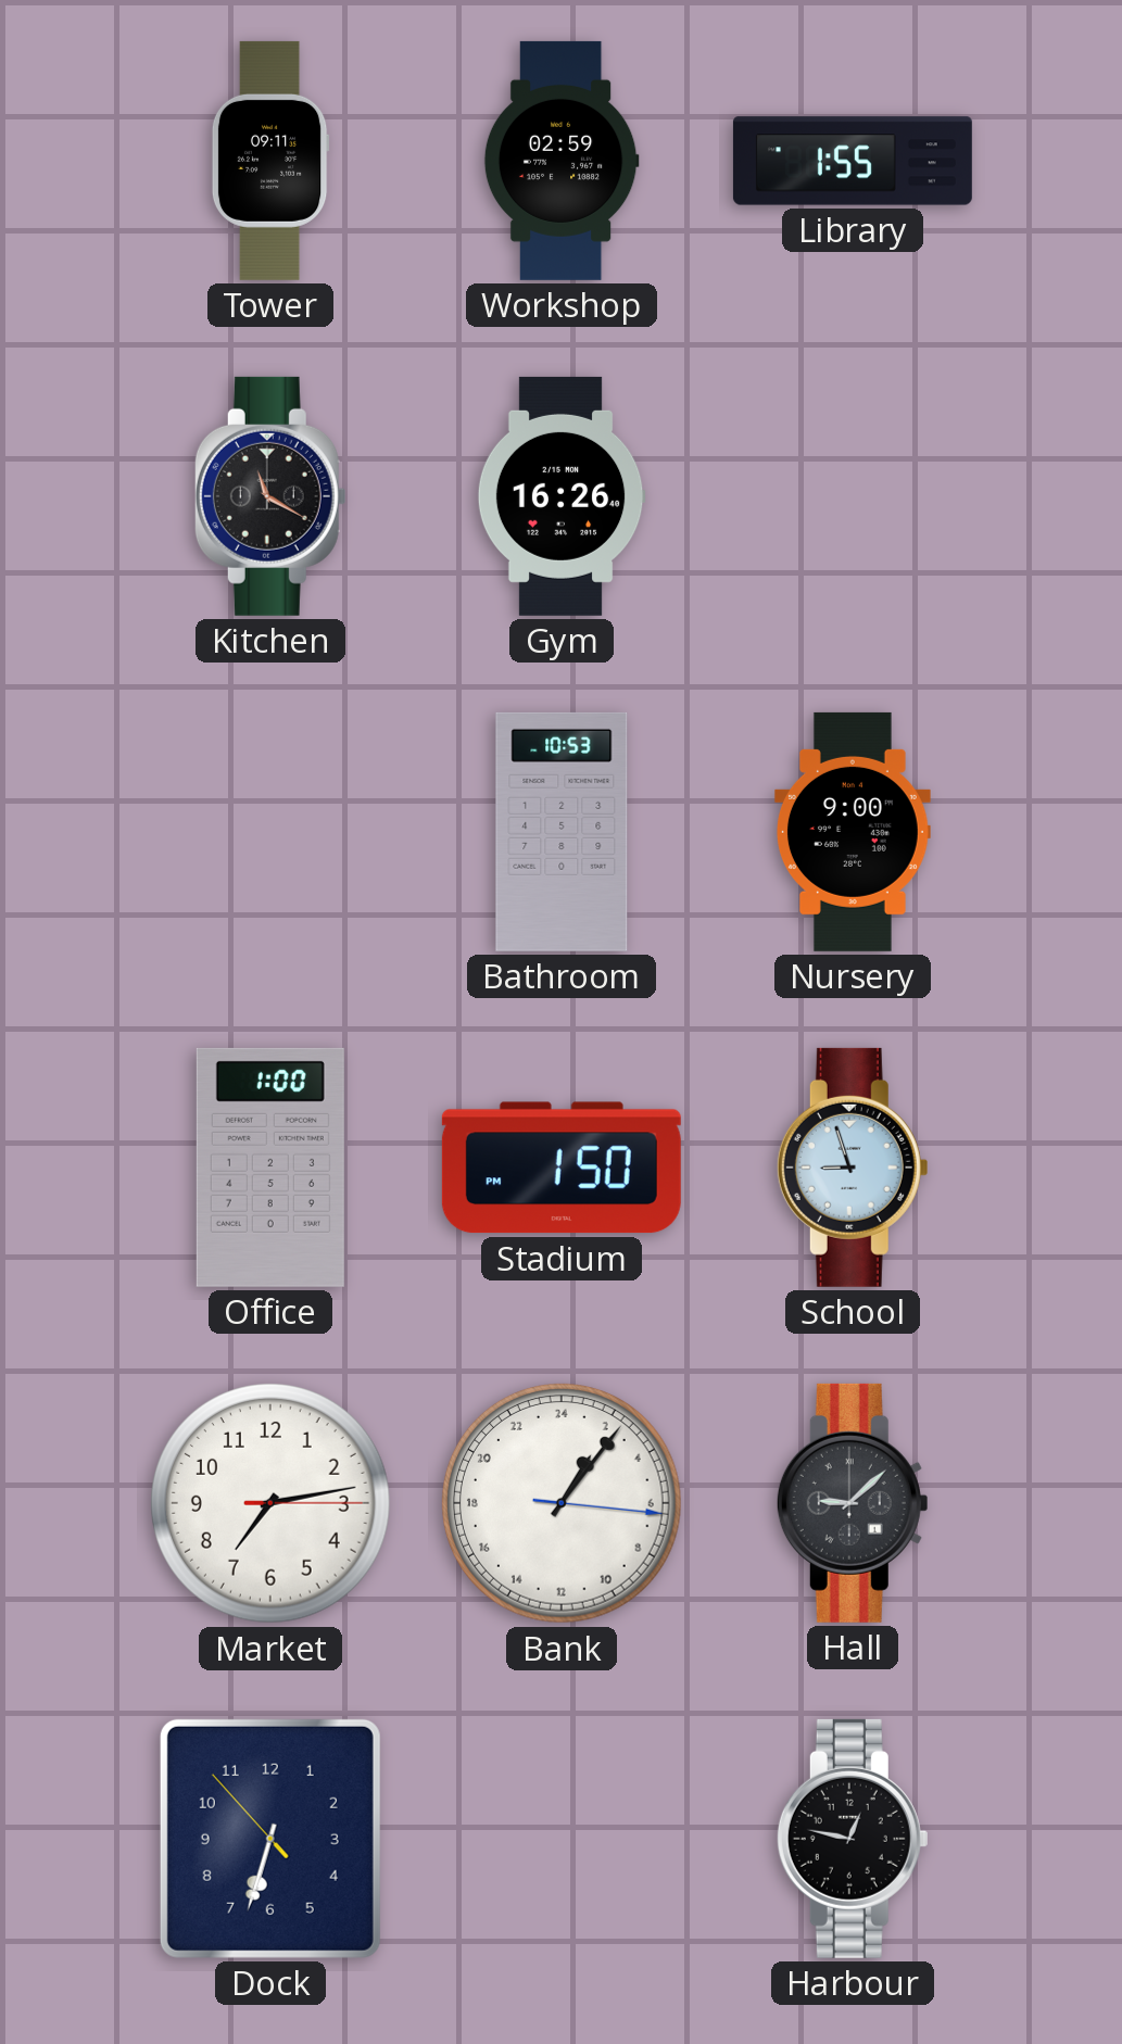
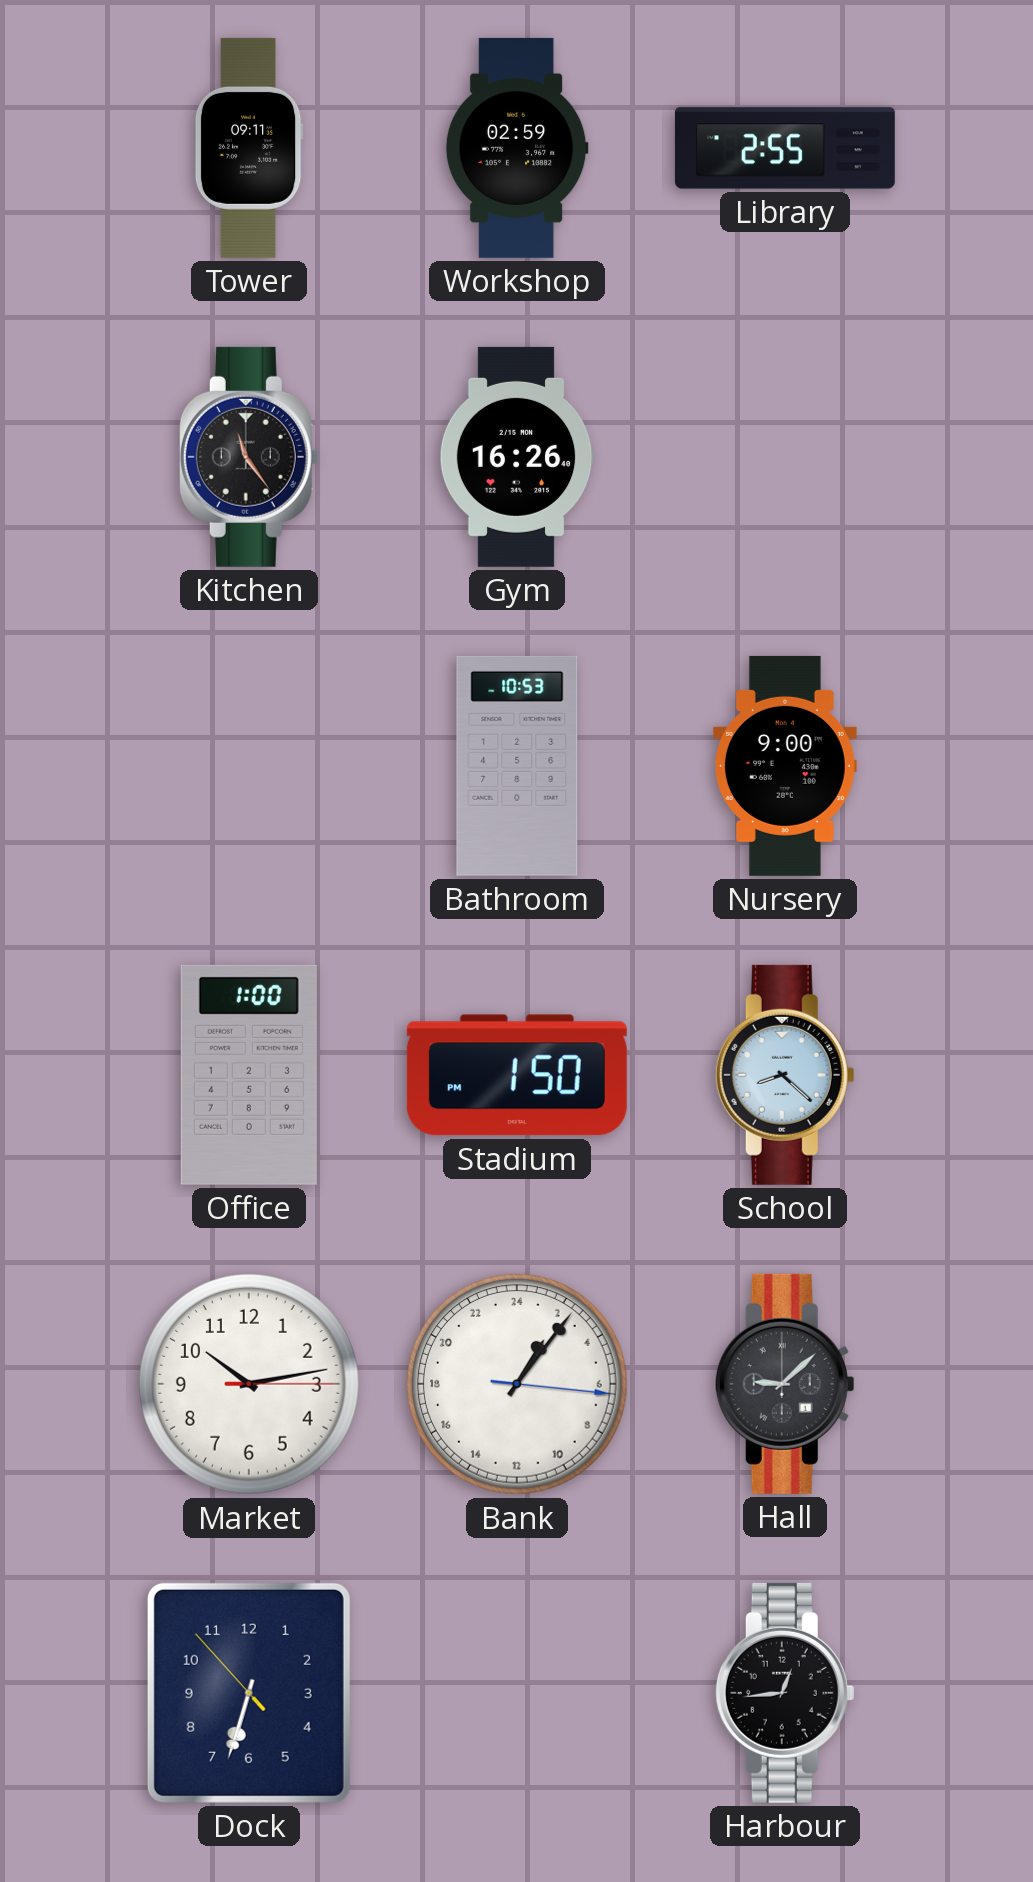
Library: 1:55 -> 2:55
Kitchen: 11:20 -> 11:24
School: 8:57 -> 8:22
Market: 7:13 -> 10:13
Harbour: 12:47 -> 12:44
